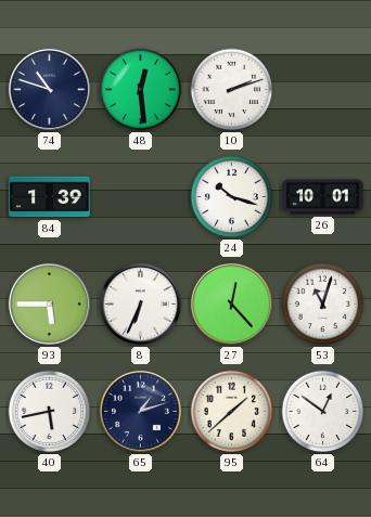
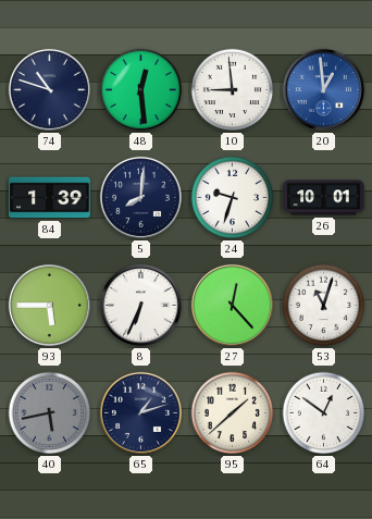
10: 2:12 -> 8:59
20: none -> 12:59
5: none -> 8:01
24: 10:18 -> 9:33
40 dial: white -> grey
